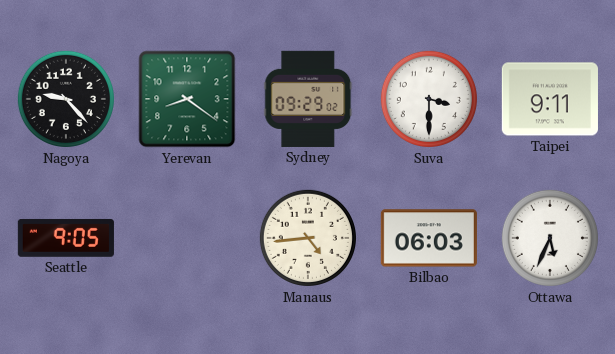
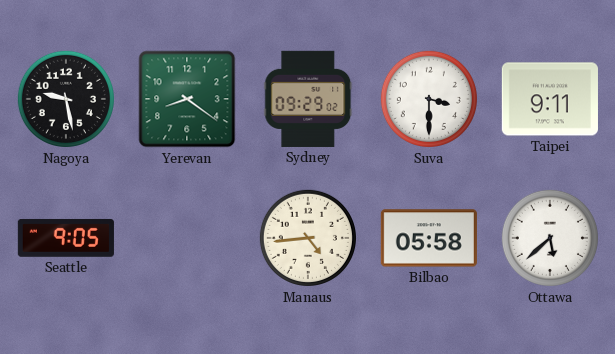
Nagoya: 9:23 -> 9:28
Bilbao: 06:03 -> 05:58
Ottawa: 5:34 -> 5:38
